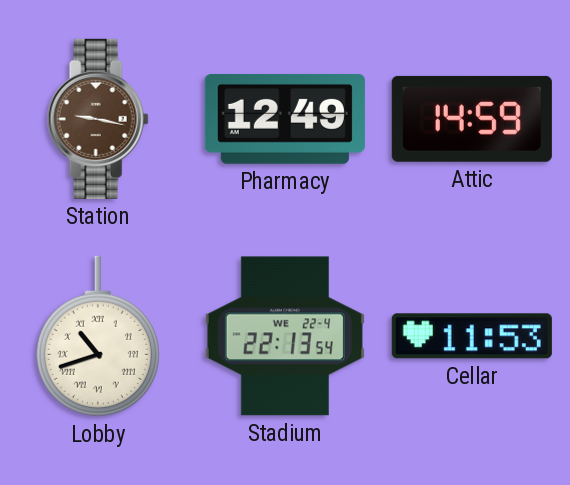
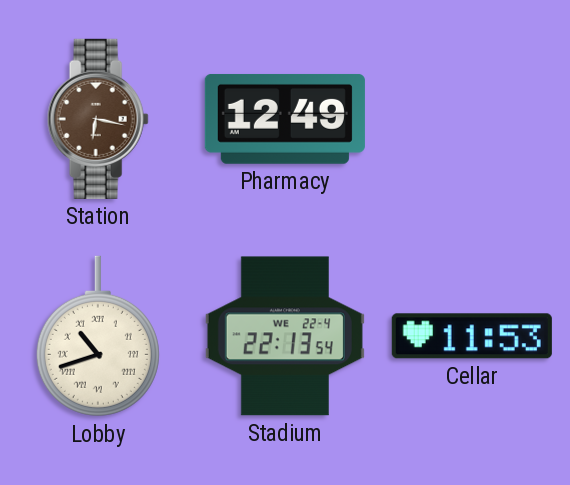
Station: 9:17 -> 6:17
Attic: 14:59 -> none
